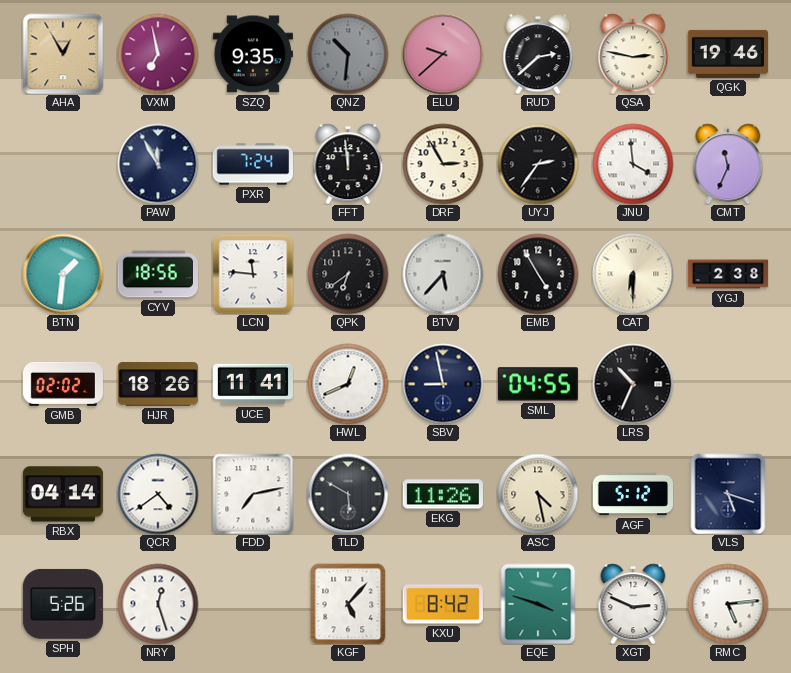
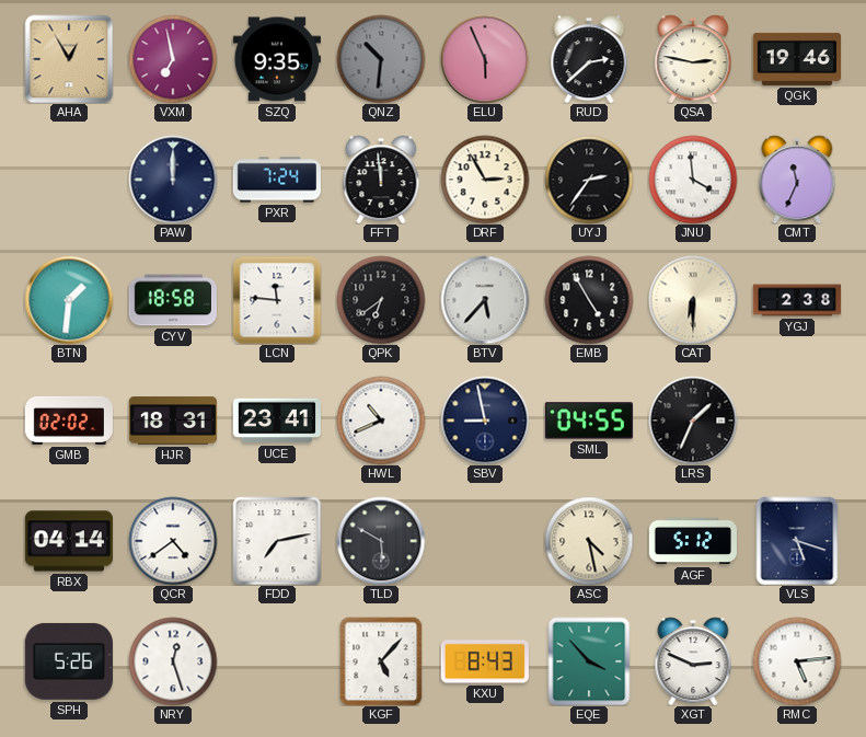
ELU: 9:38 -> 5:56
PAW: 11:55 -> 12:00
CYV: 18:56 -> 18:58
HJR: 18:26 -> 18:31
UCE: 11:41 -> 23:41
HWL: 12:41 -> 10:41
LRS: 10:34 -> 1:34
EKG: 11:26 -> none
KXU: 8:42 -> 8:43
EQE: 3:48 -> 3:53
